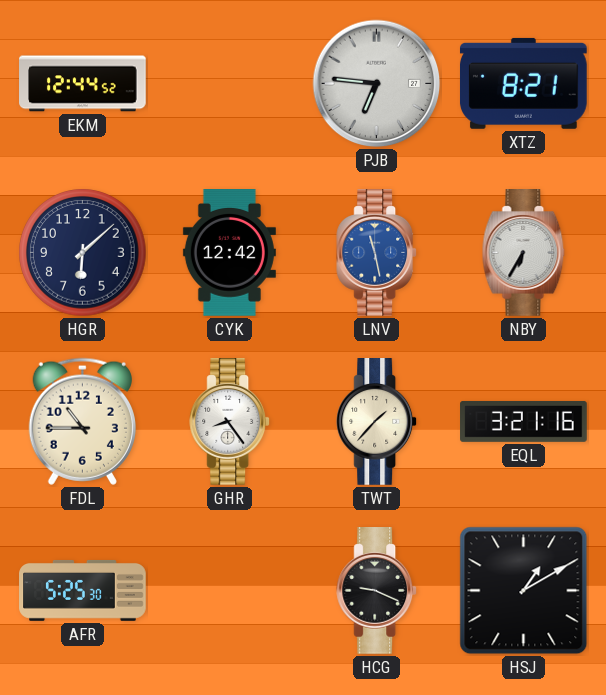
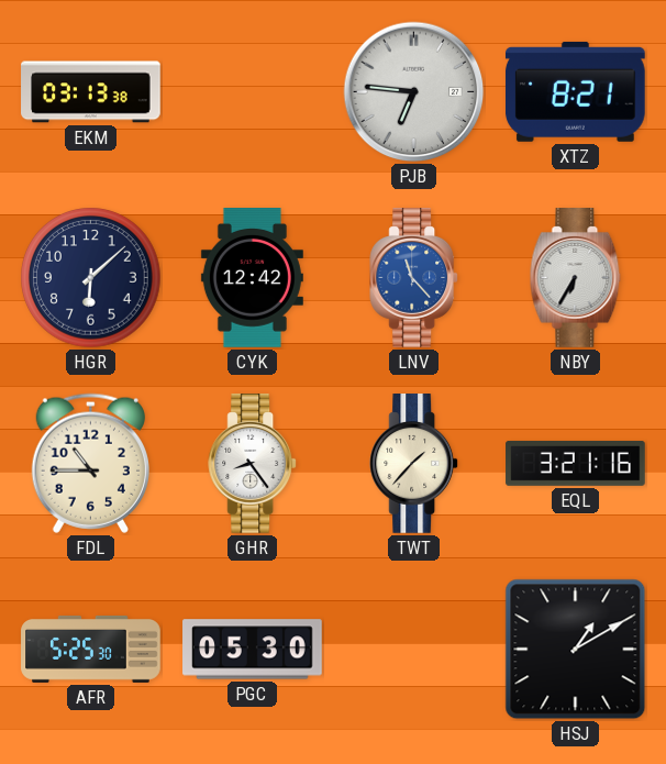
EKM: 12:44 -> 03:13
LNV: 11:28 -> 11:23
PGC: none -> 05:30
HCG: 9:19 -> none
